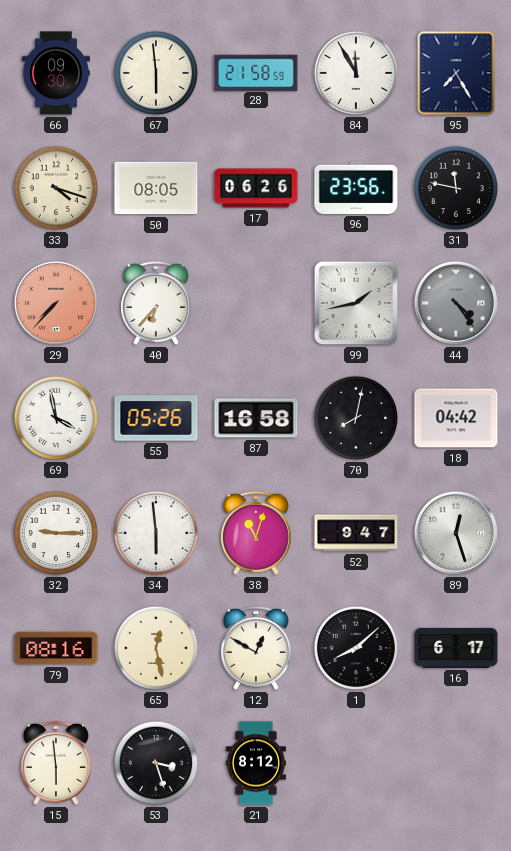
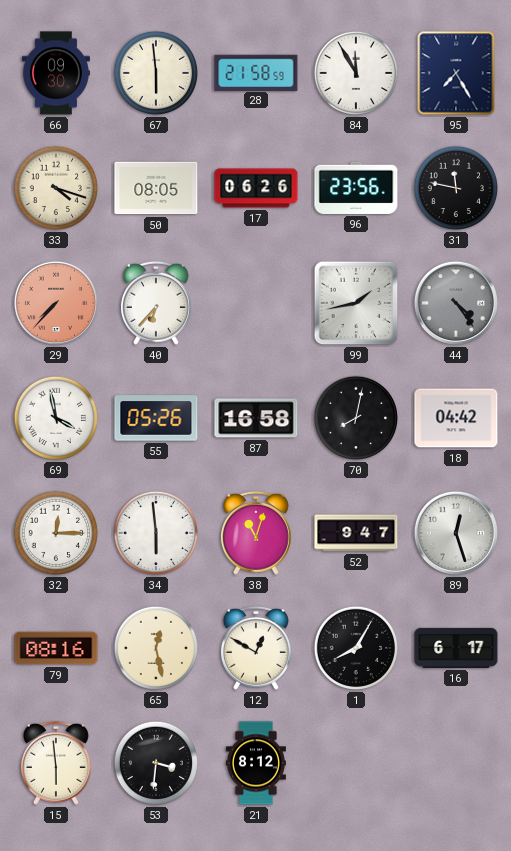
32: 9:15 -> 12:15
1: 8:08 -> 8:05
53: 3:27 -> 3:31
